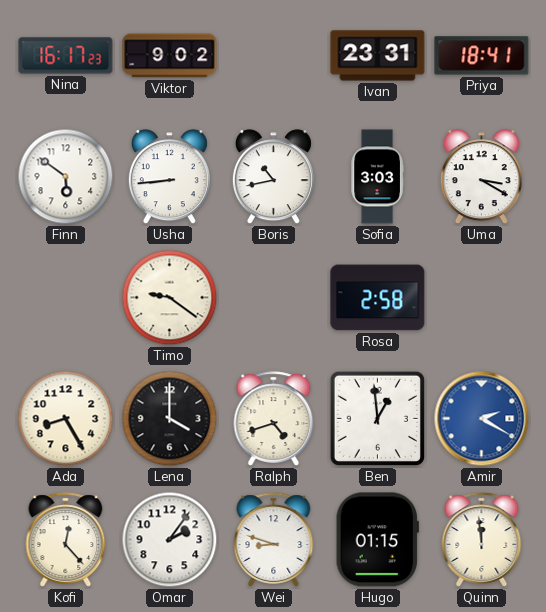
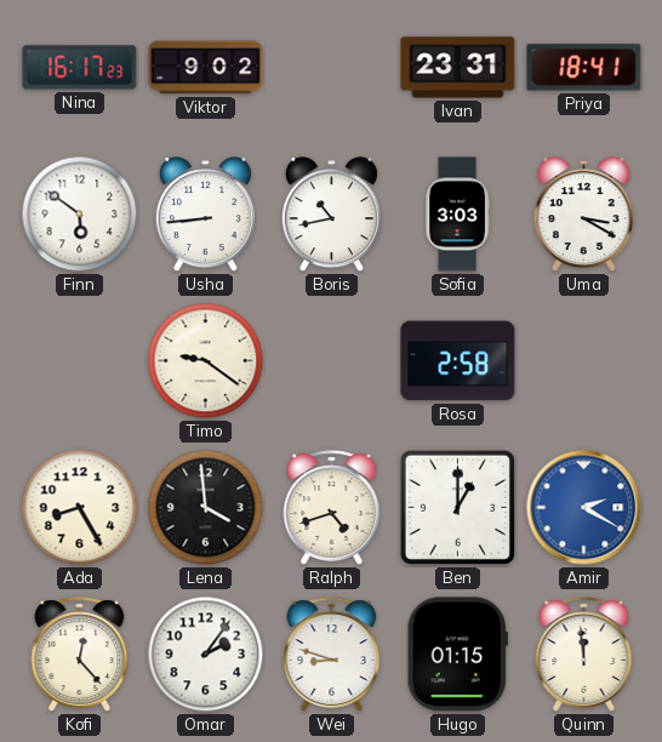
Lena: 4:00 -> 3:59
Ben: 12:59 -> 1:00
